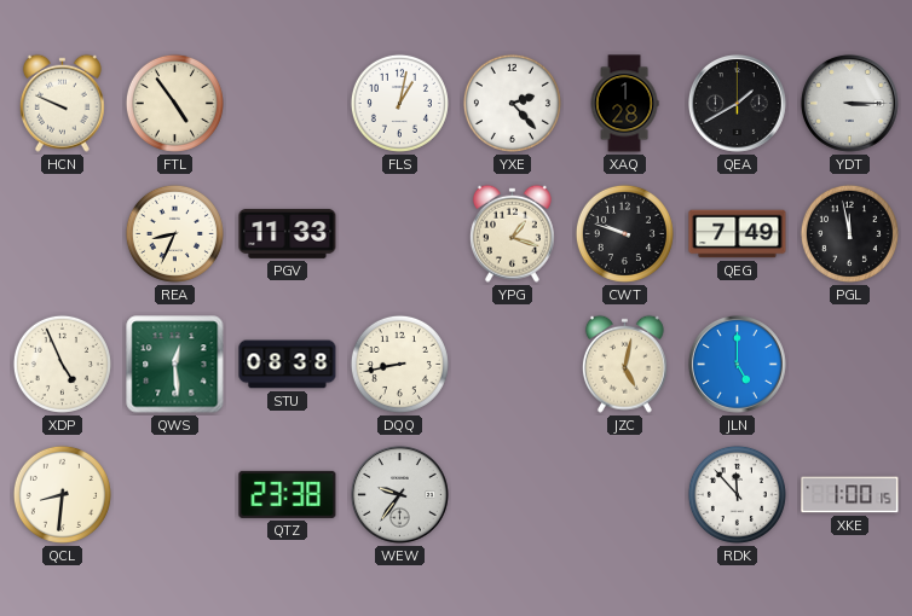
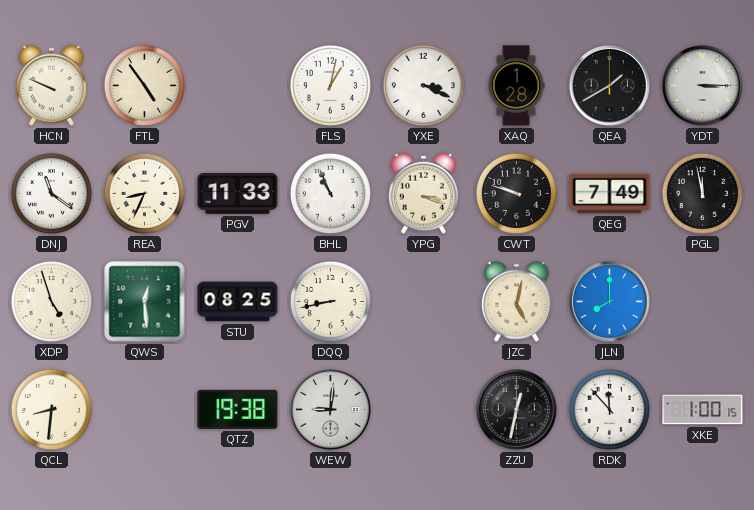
YXE: 2:23 -> 3:19
DNJ: none -> 11:21
BHL: none -> 10:56
YPG: 1:18 -> 3:18
XDP: 4:56 -> 4:57
STU: 08:38 -> 08:25
JLN: 5:00 -> 8:00
QTZ: 23:38 -> 19:38
WEW: 9:36 -> 9:01
ZZU: none -> 12:32
